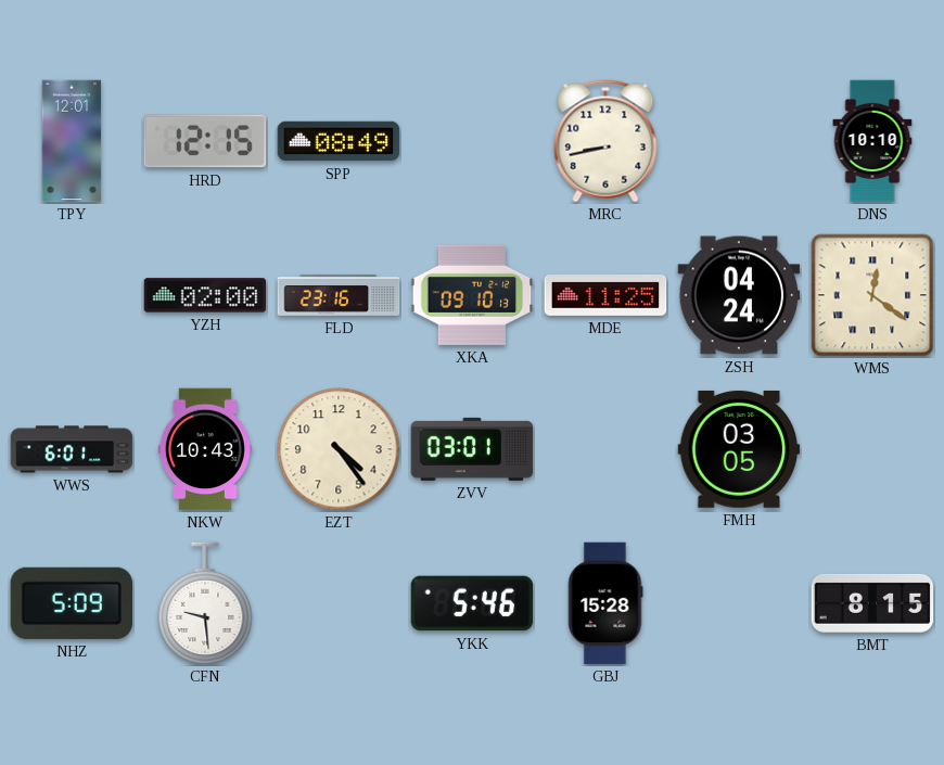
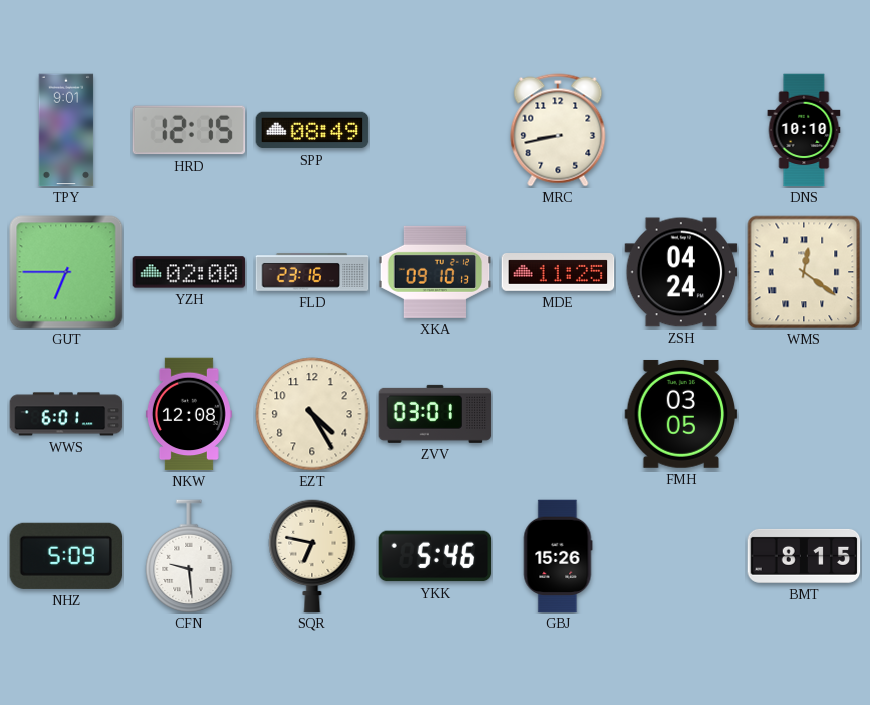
TPY: 12:01 -> 9:01
GUT: none -> 6:45
NKW: 10:43 -> 12:08
EZT: 4:24 -> 4:25
SQR: none -> 6:47
GBJ: 15:28 -> 15:26
